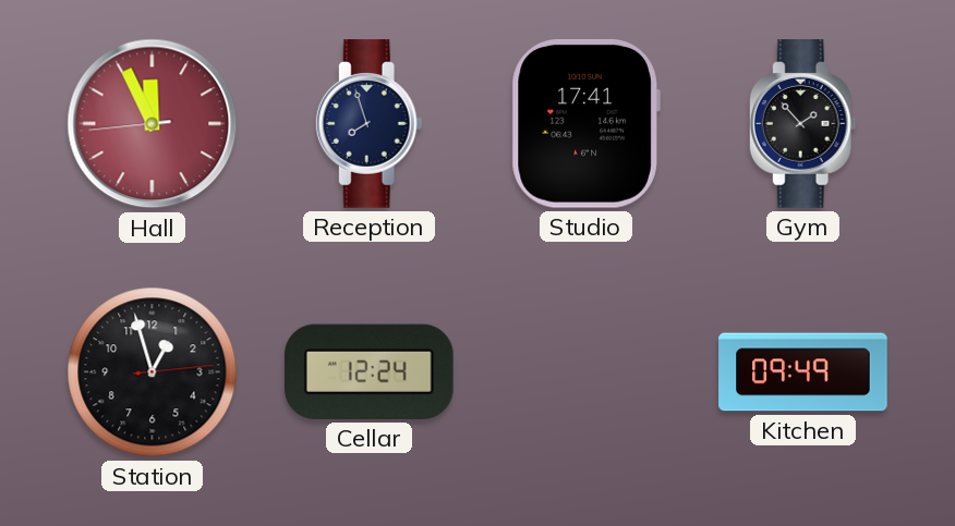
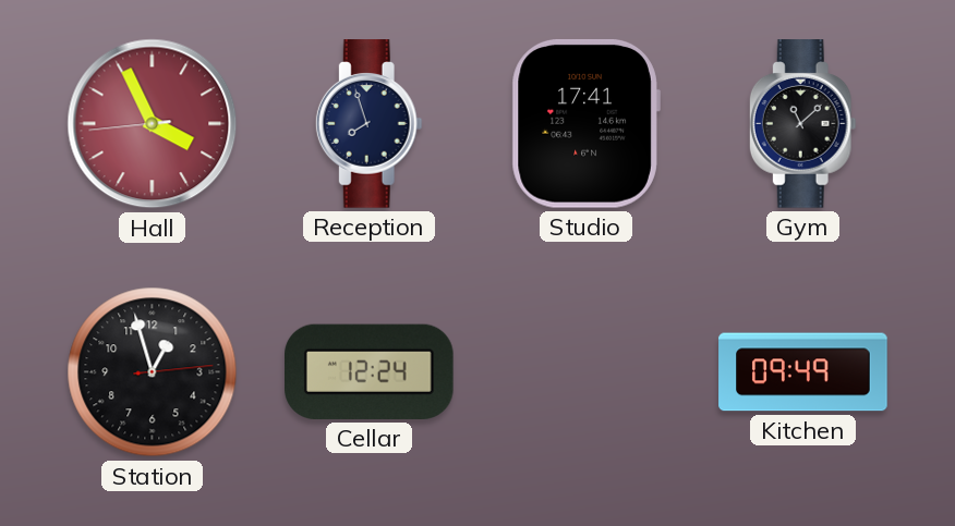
Hall: 11:55 -> 3:55
Gym: 1:53 -> 11:08
